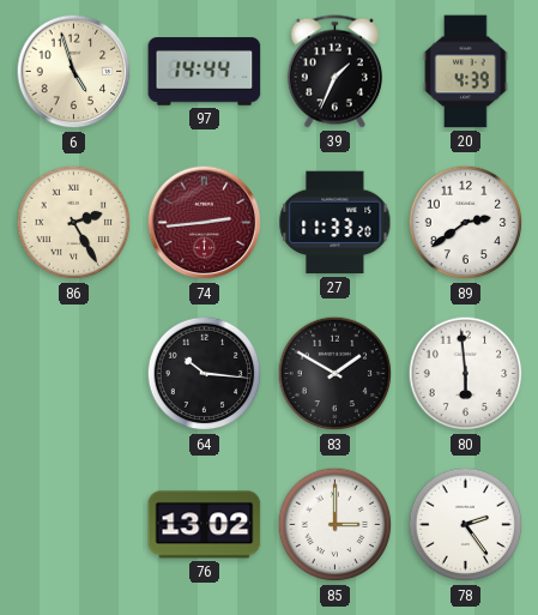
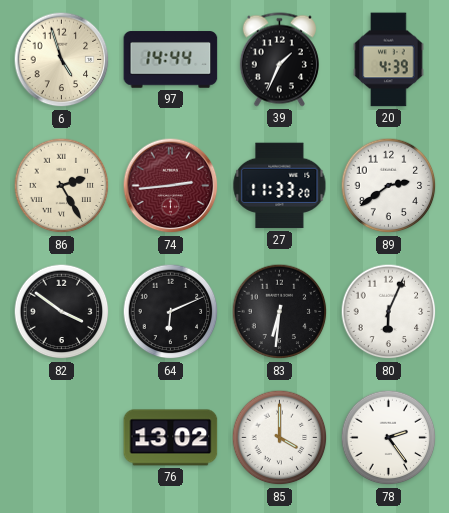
82: none -> 3:51
64: 10:16 -> 6:11
83: 1:50 -> 6:31
80: 5:59 -> 6:04
85: 3:00 -> 4:00
